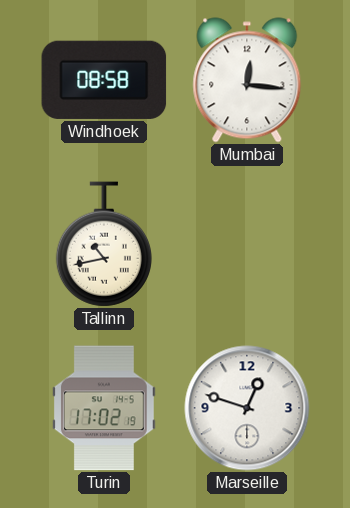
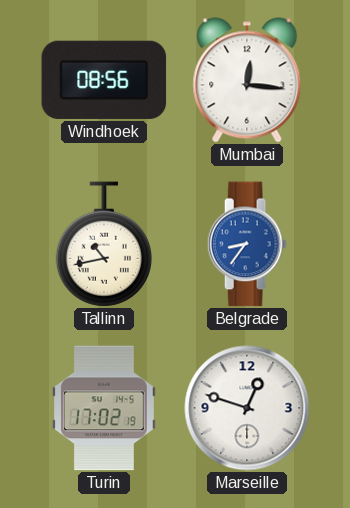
Windhoek: 08:58 -> 08:56
Belgrade: none -> 8:36
